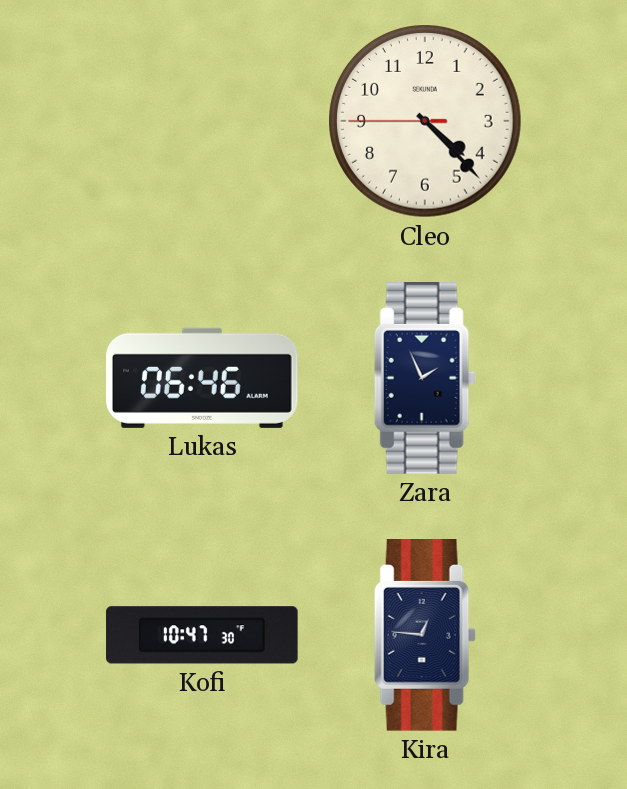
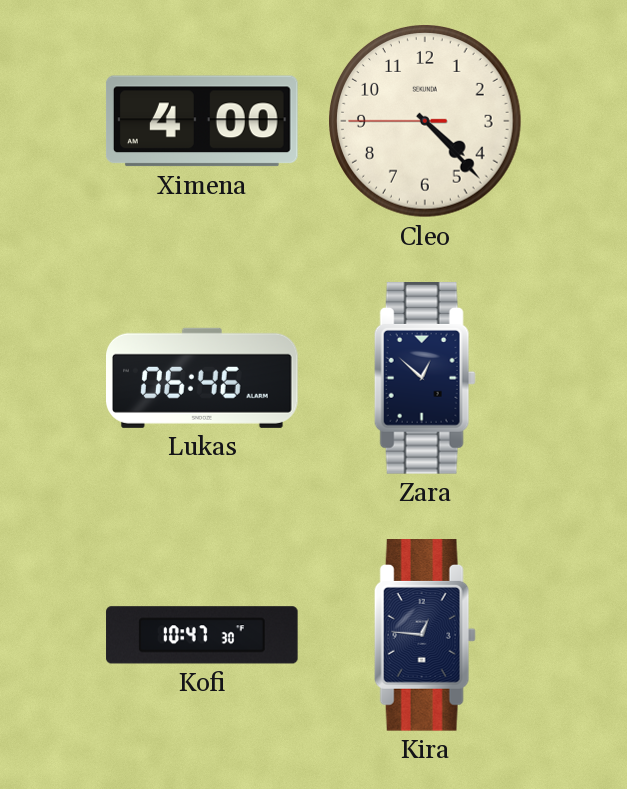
Ximena: none -> 4:00
Zara: 1:56 -> 12:52
